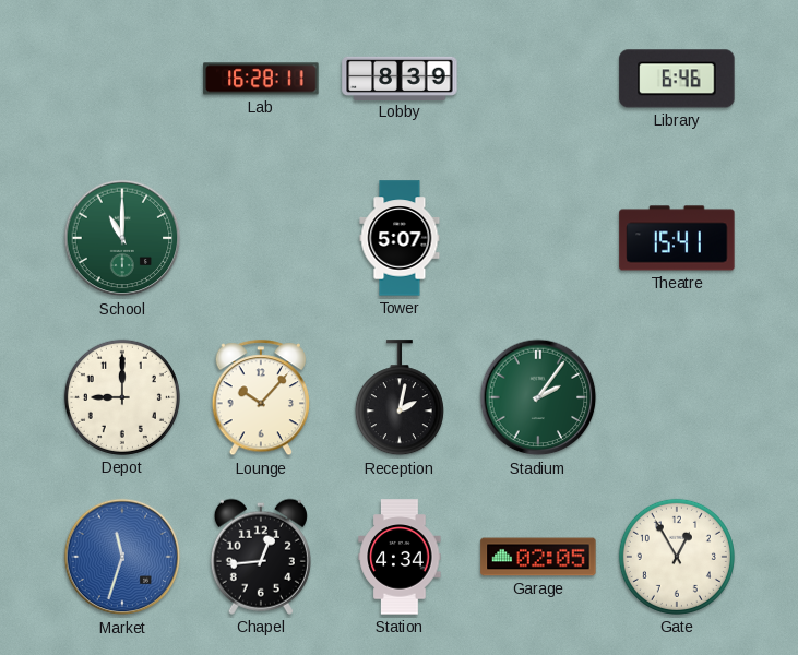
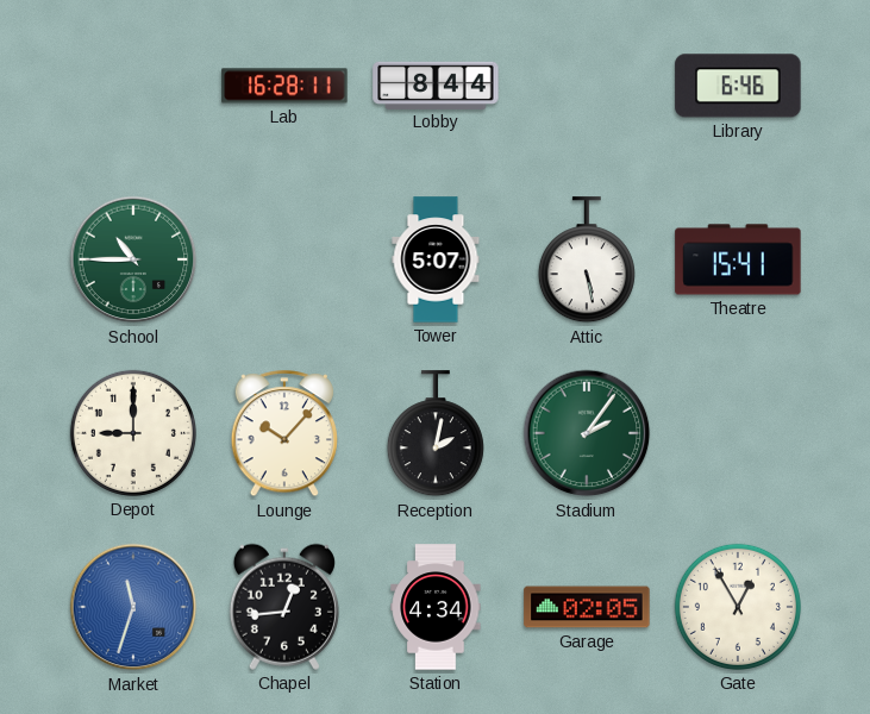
Lobby: 8:39 -> 8:44
School: 11:00 -> 10:45
Attic: none -> 5:28
